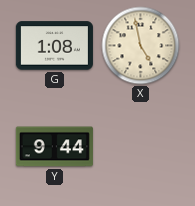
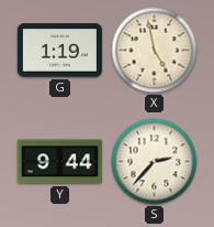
G: 1:08 -> 1:19
S: none -> 2:37
